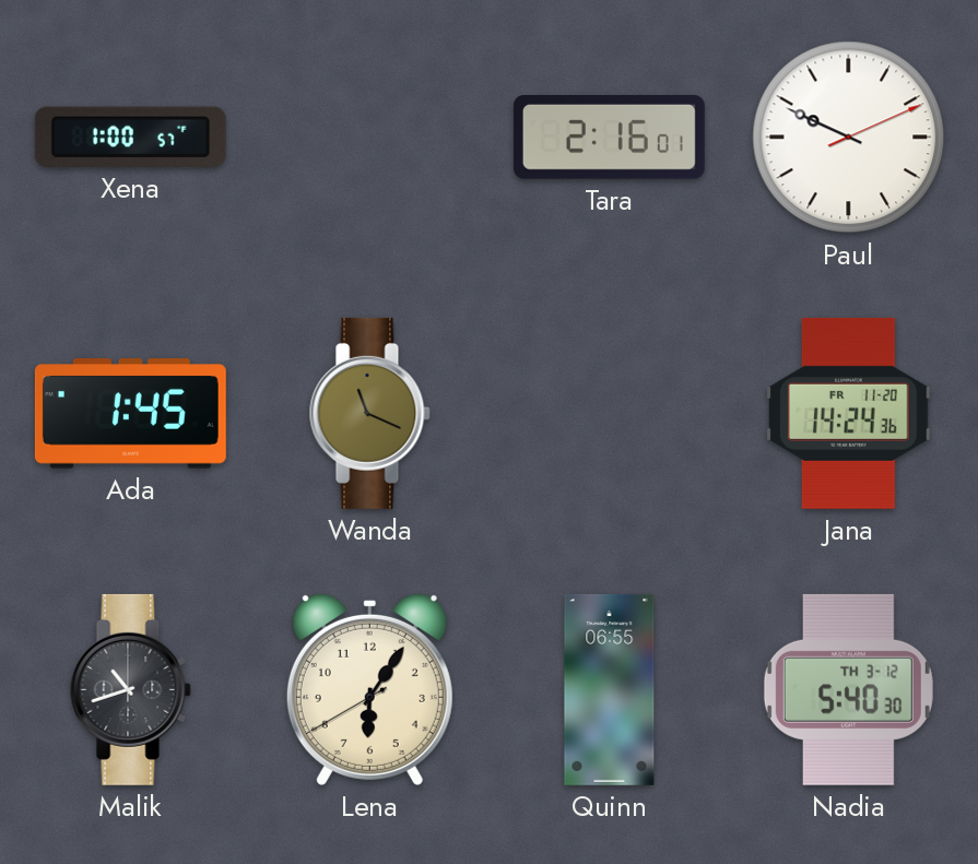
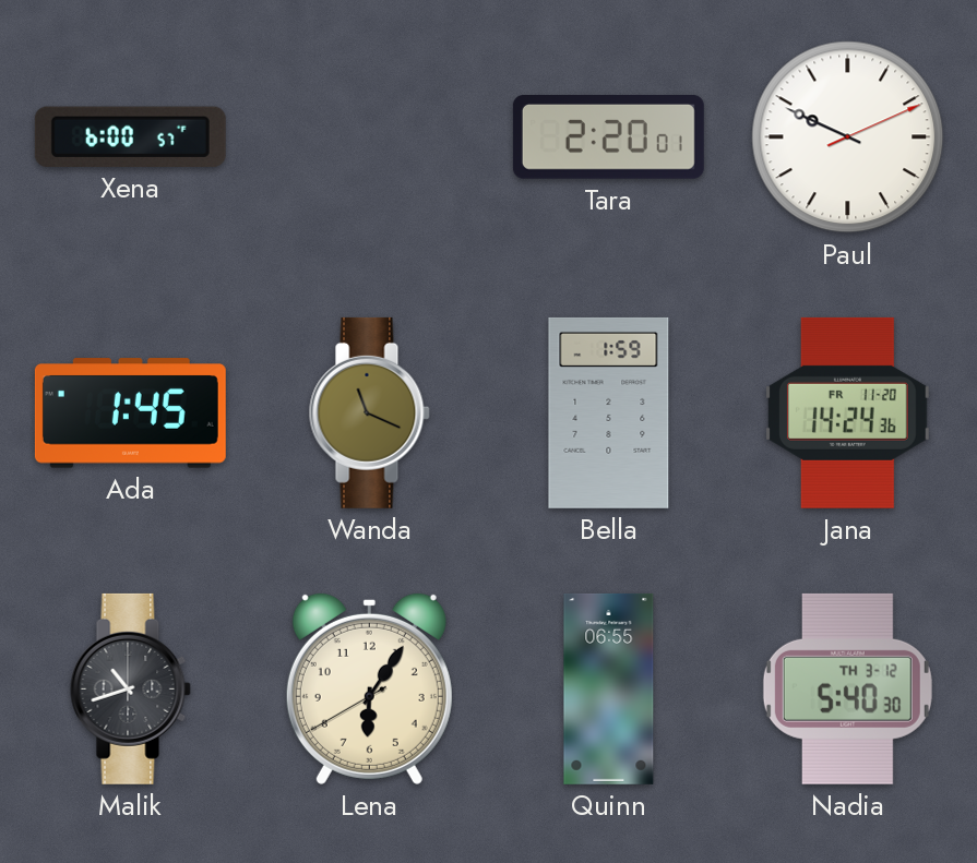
Xena: 1:00 -> 6:00
Tara: 2:16 -> 2:20
Bella: none -> 1:59
